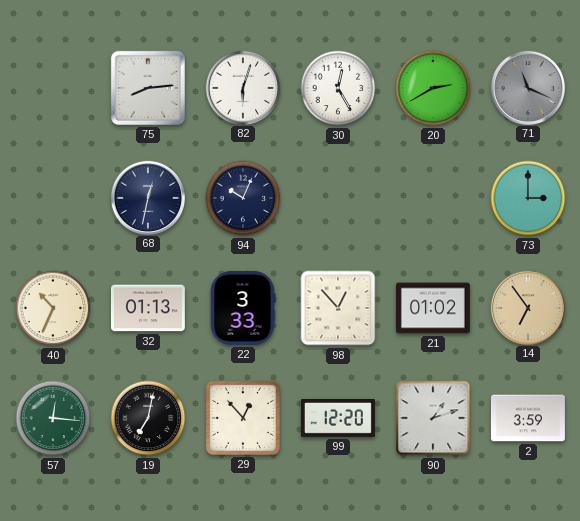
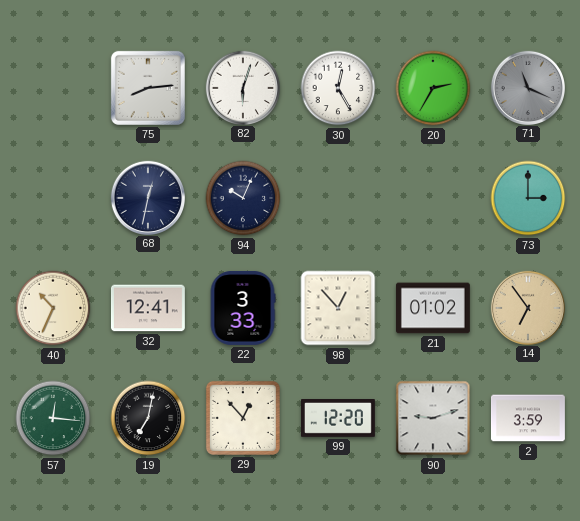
20: 2:40 -> 2:35
32: 01:13 -> 12:41
90: 1:12 -> 9:12
